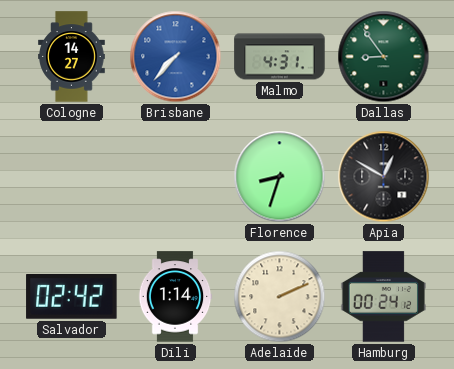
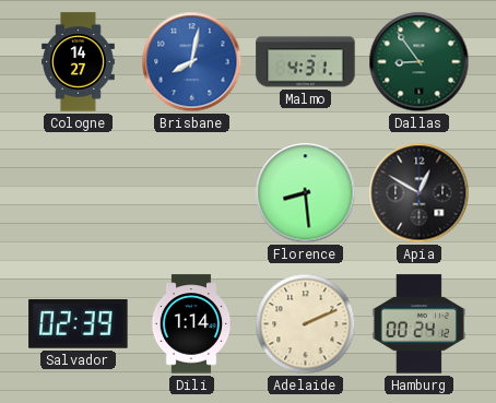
Brisbane: 7:37 -> 8:02
Florence: 8:33 -> 8:29
Salvador: 02:42 -> 02:39
